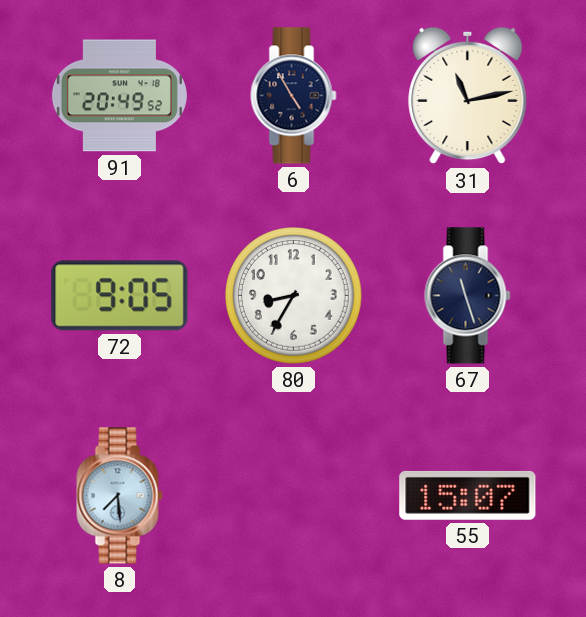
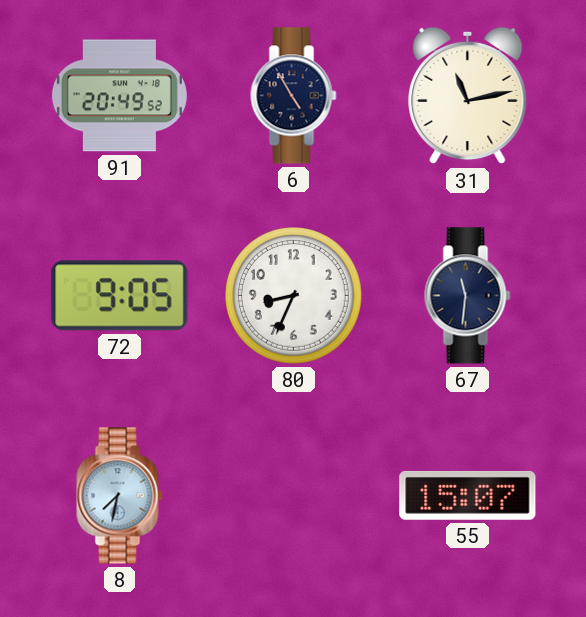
80: 8:35 -> 8:34
67: 11:27 -> 11:31
8: 7:29 -> 7:32
